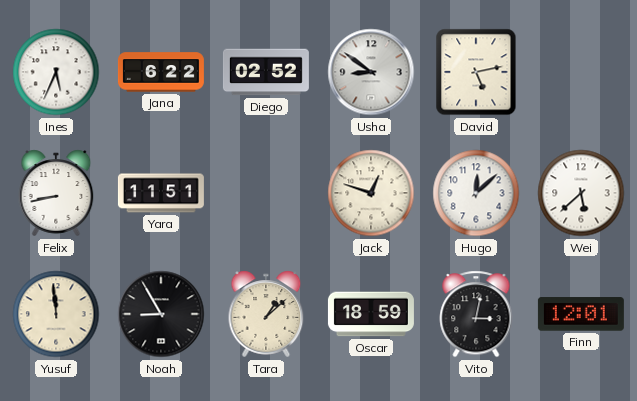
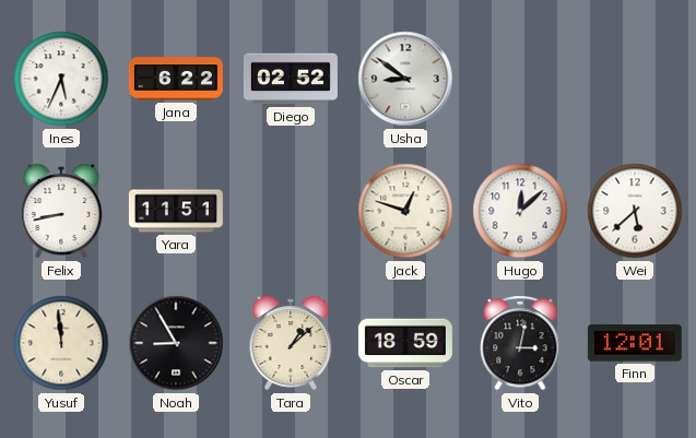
David: 5:13 -> none
